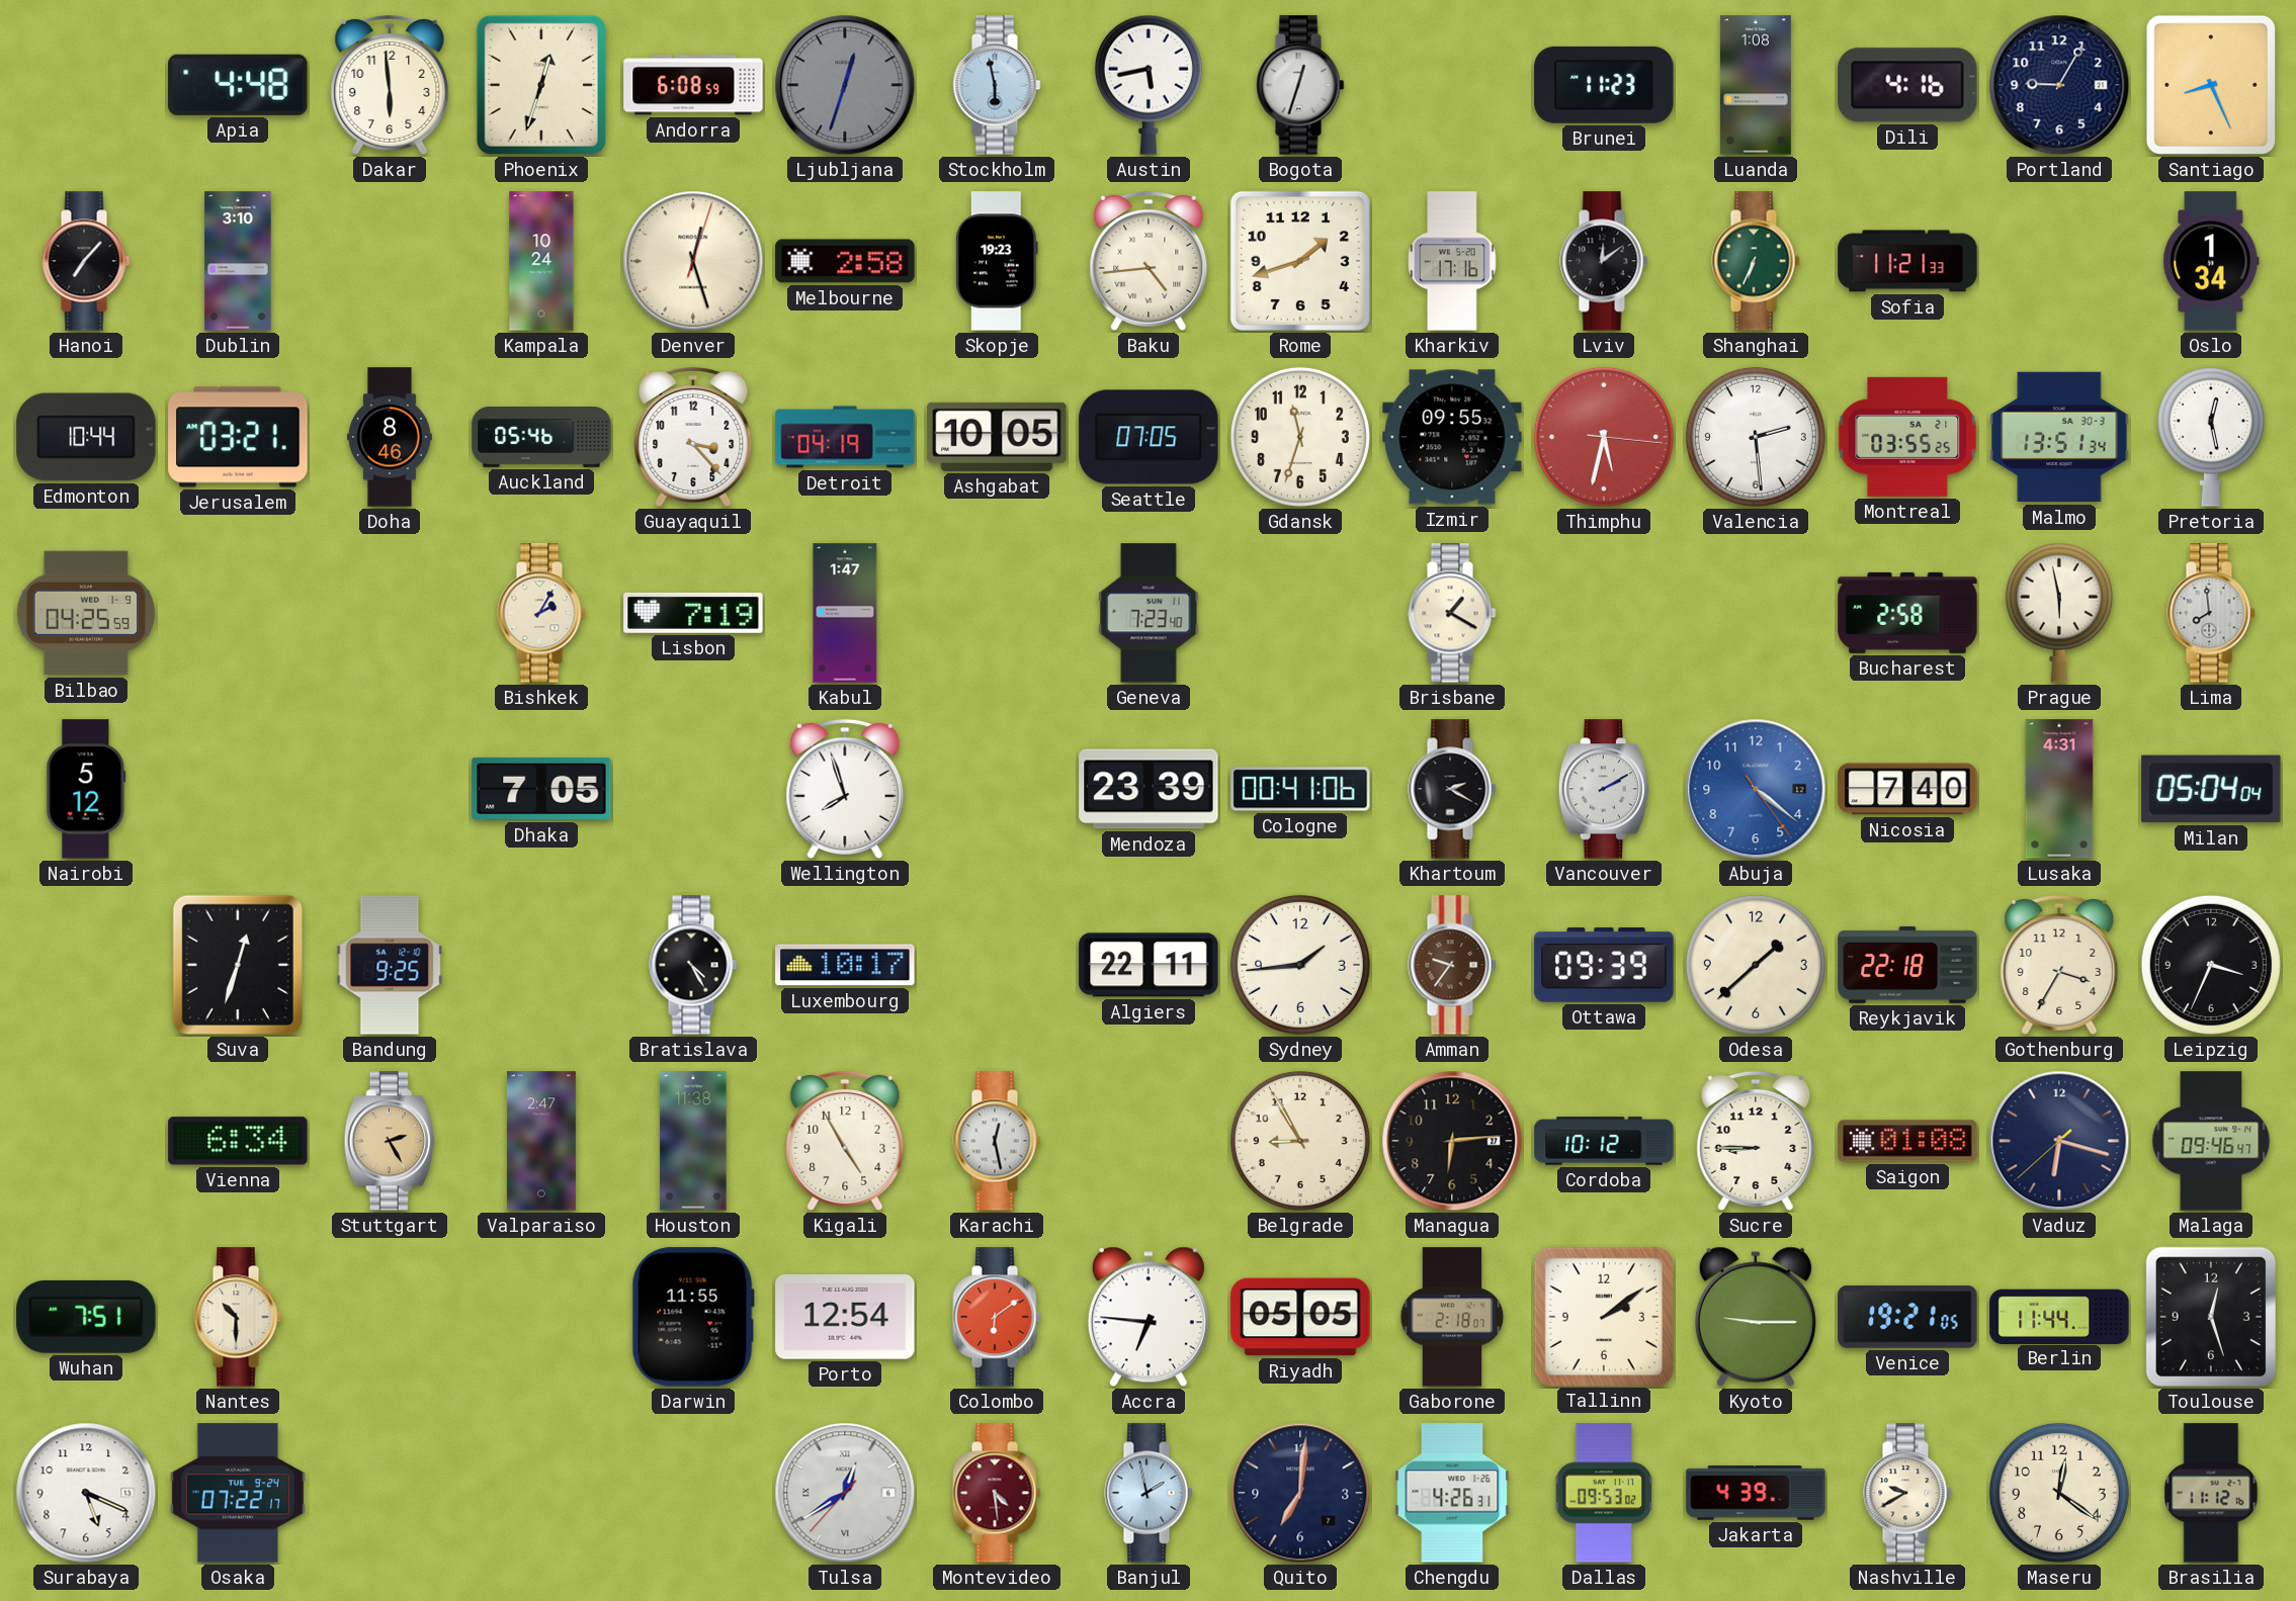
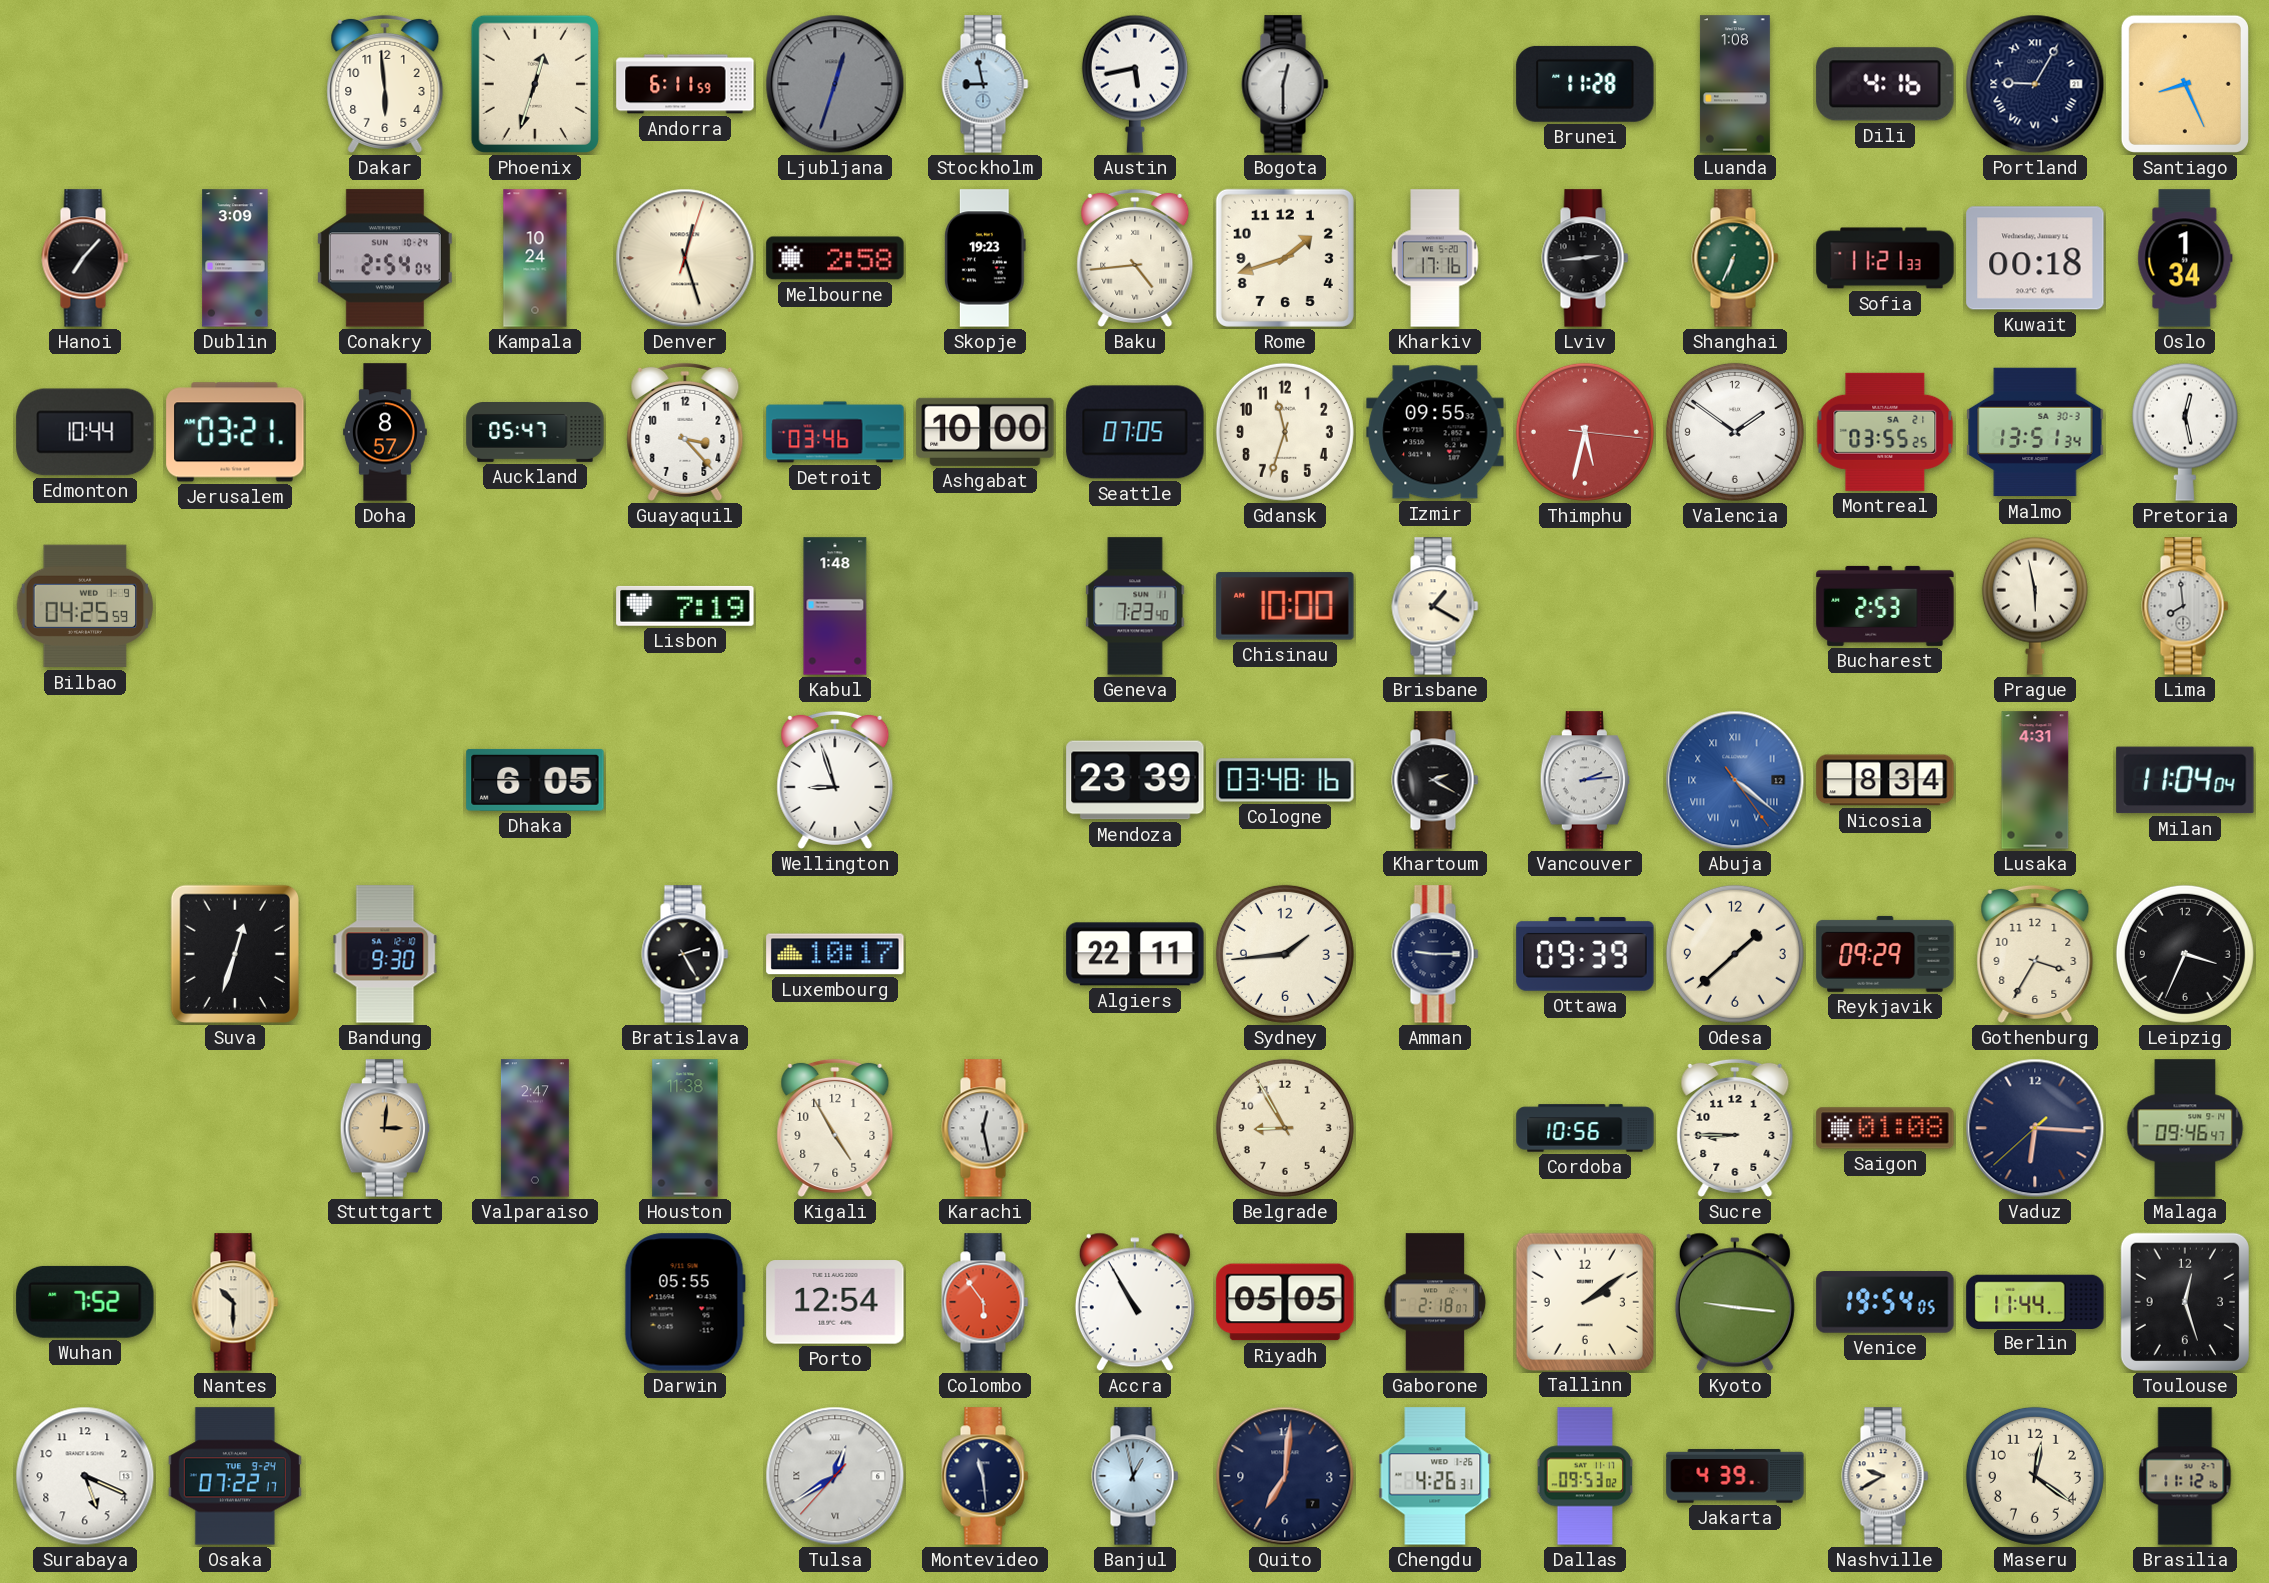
Apia: 4:48 -> none
Andorra: 6:08 -> 6:11
Stockholm: 5:58 -> 8:58
Bogota: 12:33 -> 12:30
Brunei: 11:23 -> 11:28
Portland numerals: Arabic -> Roman
Dublin: 3:10 -> 3:09
Conakry: none -> 2:54
Lviv: 12:09 -> 2:44
Kuwait: none -> 00:18
Doha: 8:46 -> 8:57
Auckland: 05:46 -> 05:47
Detroit: 04:19 -> 03:46
Ashgabat: 10:05 -> 10:00
Valencia: 2:29 -> 1:51
Bishkek: 2:05 -> none
Kabul: 1:47 -> 1:48
Chisinau: none -> 10:00
Bucharest: 2:58 -> 2:53
Nairobi: 5:12 -> none
Dhaka: 7:05 -> 6:05
Wellington: 7:57 -> 8:57
Cologne: 00:41 -> 03:48
Vancouver: 2:10 -> 2:14
Abuja numerals: Arabic -> Roman
Nicosia: 7:40 -> 8:34
Milan: 05:04 -> 11:04
Bandung: 9:25 -> 9:30
Bratislava: 4:25 -> 2:25
Amman: 9:36 -> 9:15
Amman dial: brown -> navy
Reykjavik: 22:18 -> 09:29
Vienna: 6:34 -> none
Stuttgart: 2:25 -> 3:01
Managua: 6:14 -> none
Cordoba: 10:12 -> 10:56
Vaduz: 6:17 -> 6:15
Wuhan: 7:51 -> 7:52
Darwin: 11:55 -> 05:55
Colombo: 6:09 -> 5:54
Accra: 6:46 -> 10:55
Kyoto: 9:15 -> 9:16
Venice: 19:21 -> 19:54
Montevideo: 4:29 -> 11:29
Montevideo dial: burgundy -> navy
Banjul: 1:58 -> 12:58
